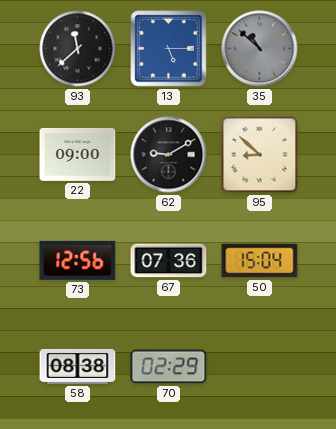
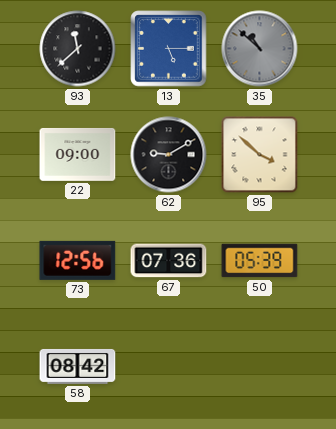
95: 8:52 -> 3:52
50: 15:04 -> 05:39
58: 08:38 -> 08:42
70: 02:29 -> none
